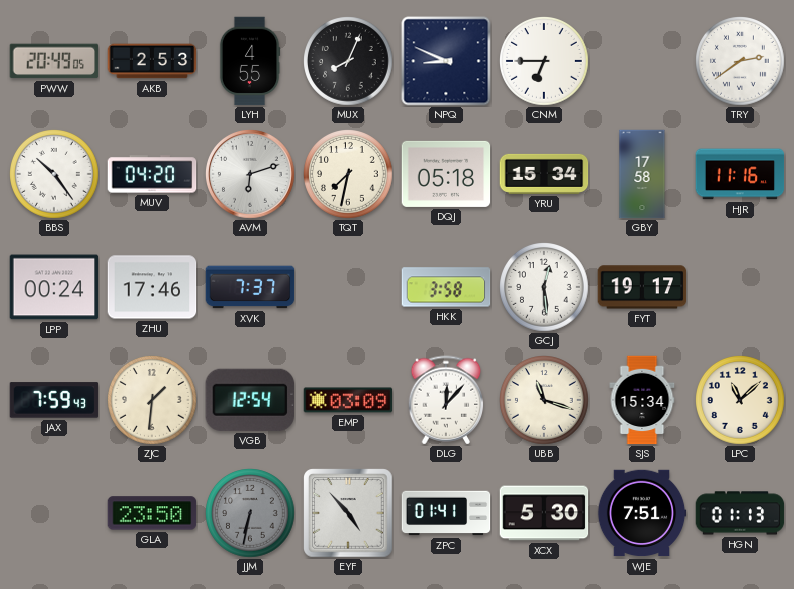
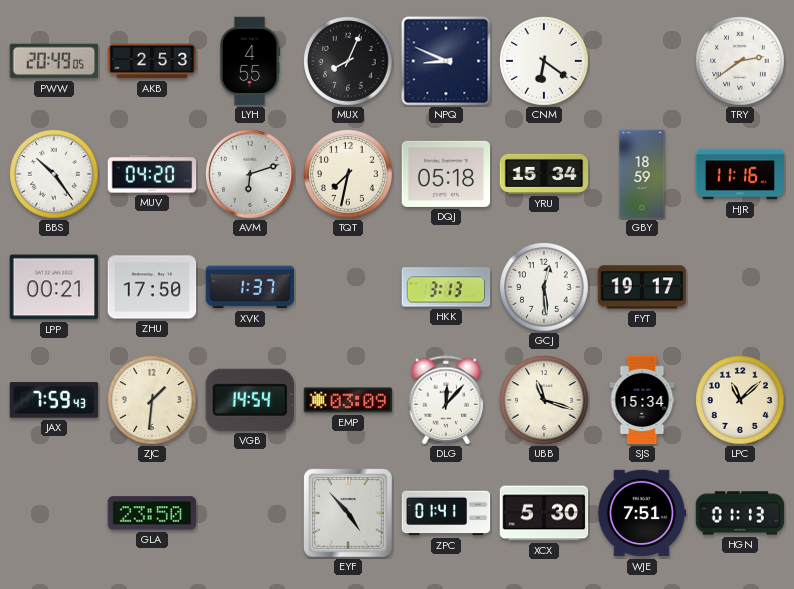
CNM: 6:45 -> 6:21
GBY: 17:58 -> 18:59
LPP: 00:24 -> 00:21
ZHU: 17:46 -> 17:50
XVK: 7:37 -> 1:37
HKK: 3:58 -> 3:13
VGB: 12:54 -> 14:54
JJM: 6:32 -> none
